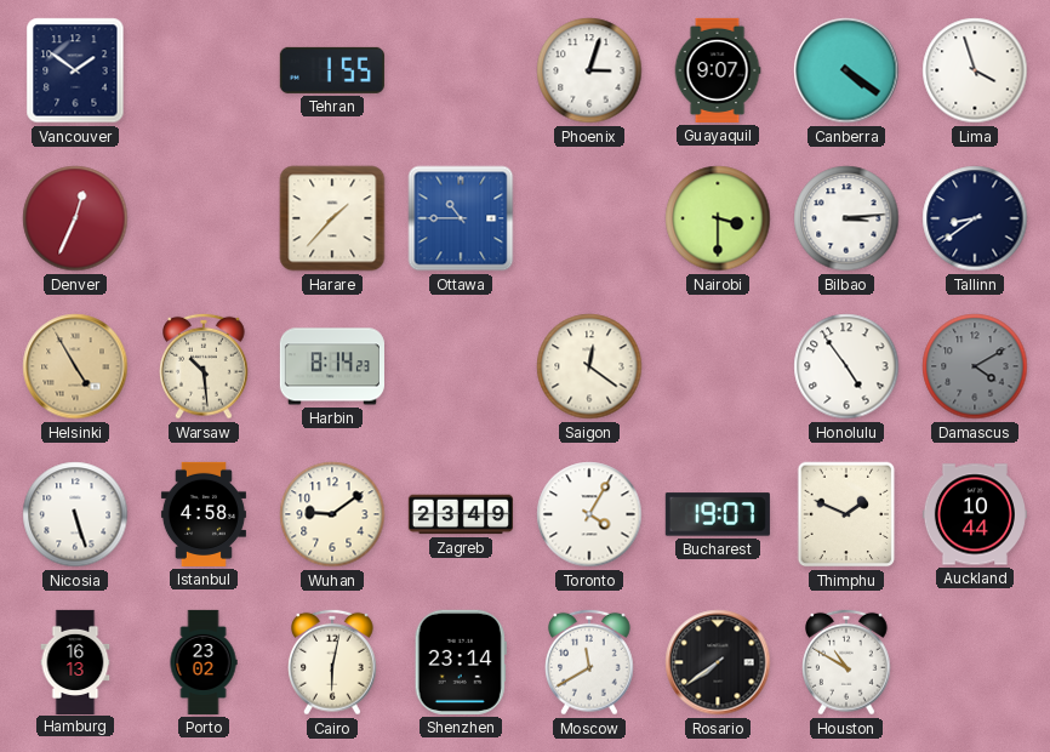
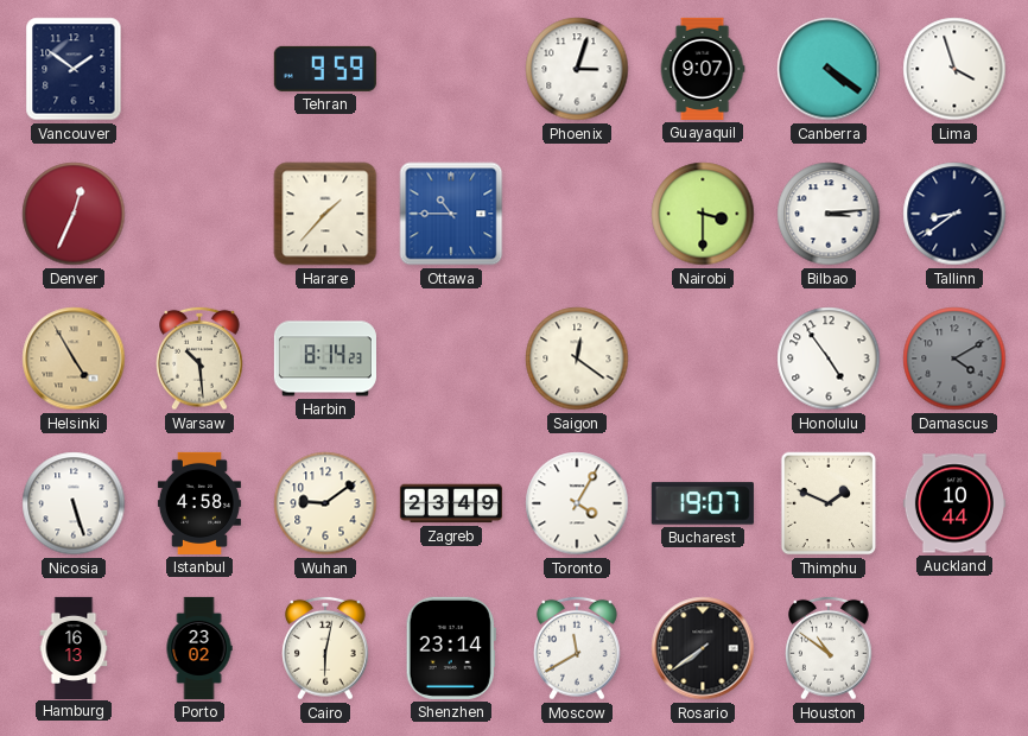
Tehran: 1:55 -> 9:59
Houston: 10:50 -> 10:51
